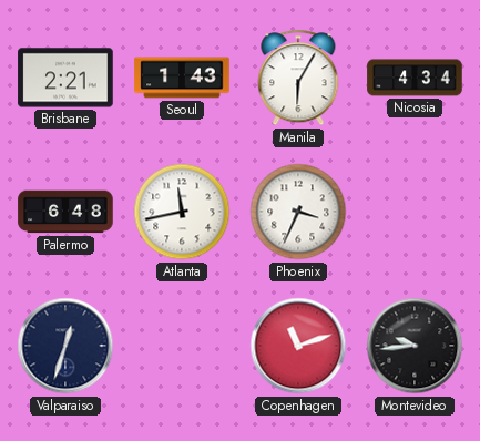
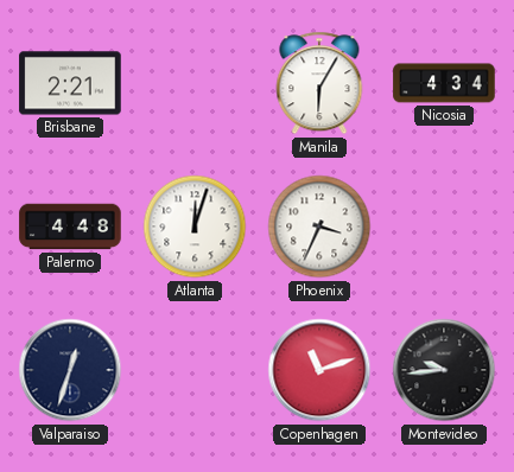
Seoul: 1:43 -> none
Palermo: 6:48 -> 4:48
Atlanta: 11:43 -> 12:03
